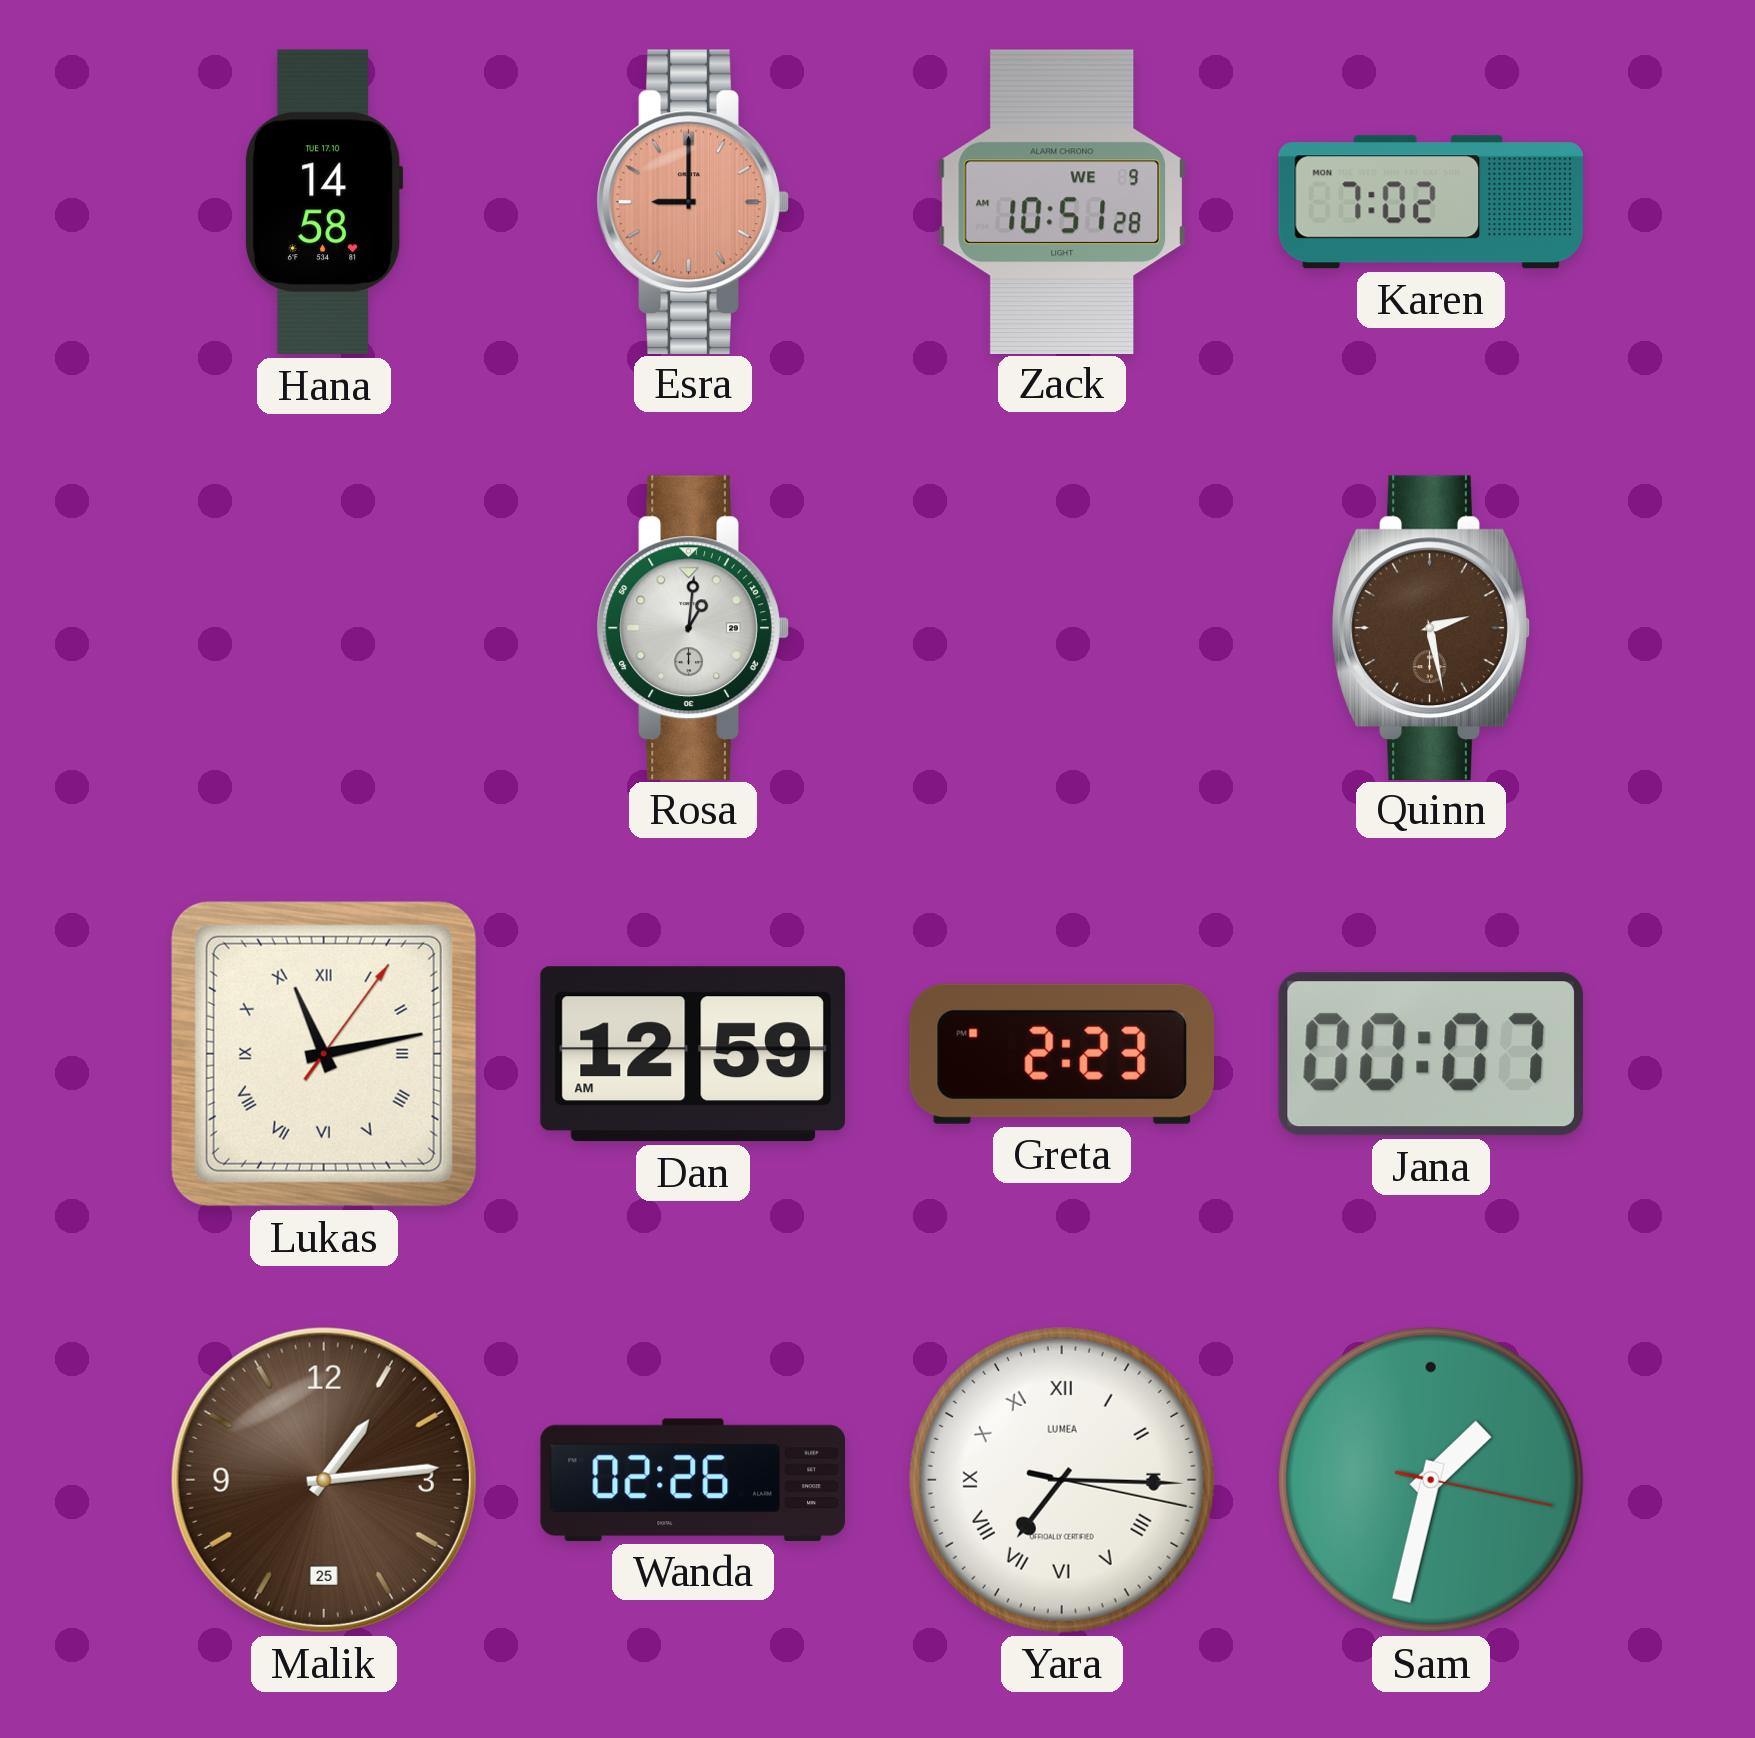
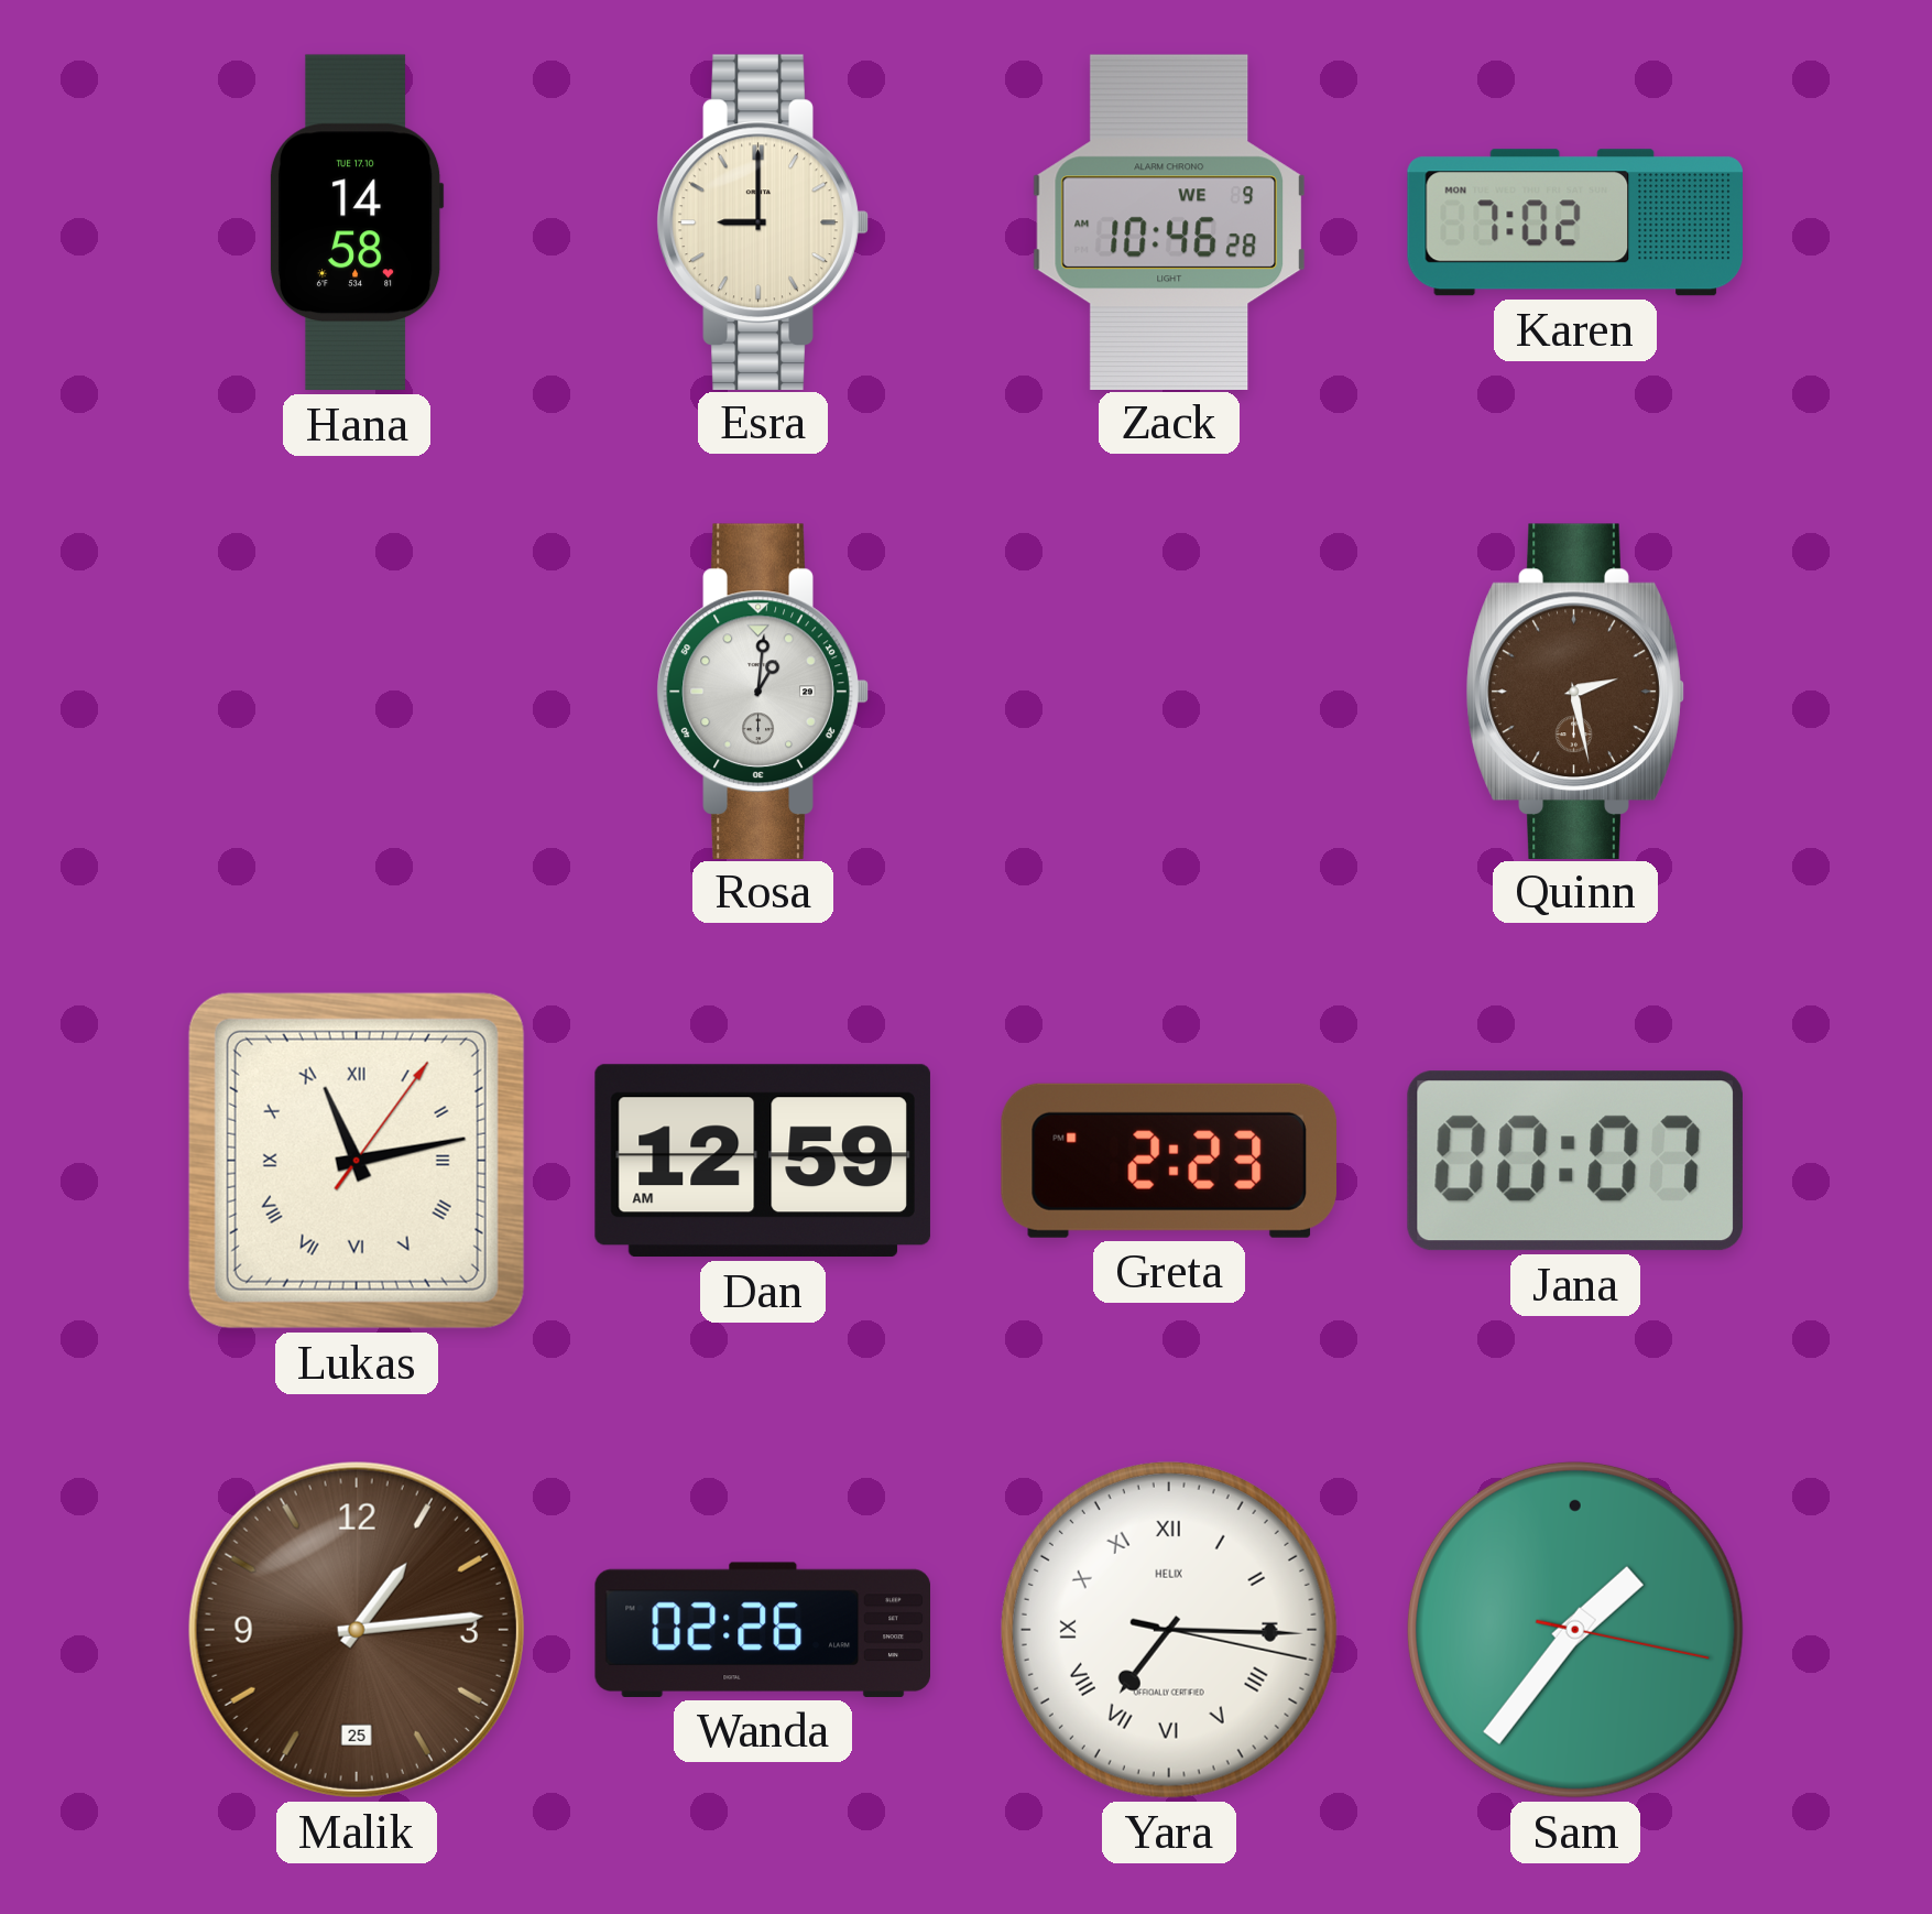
Esra dial: salmon -> cream
Zack: 10:51 -> 10:46
Yara brand: LUMEA -> HELIX
Sam: 1:32 -> 1:36
